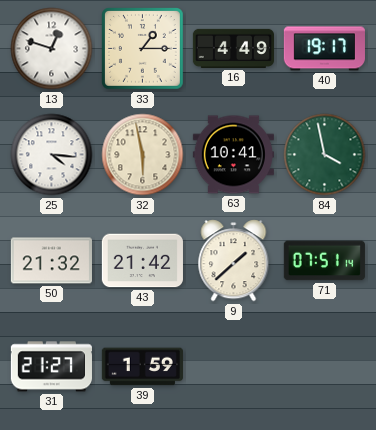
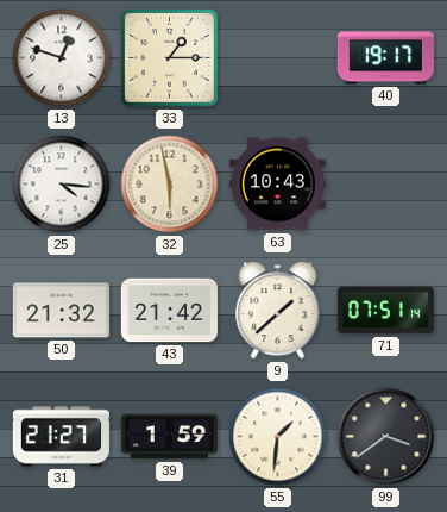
16: 4:49 -> none
63: 10:41 -> 10:43
84: 3:58 -> none
55: none -> 1:31
99: none -> 3:39
